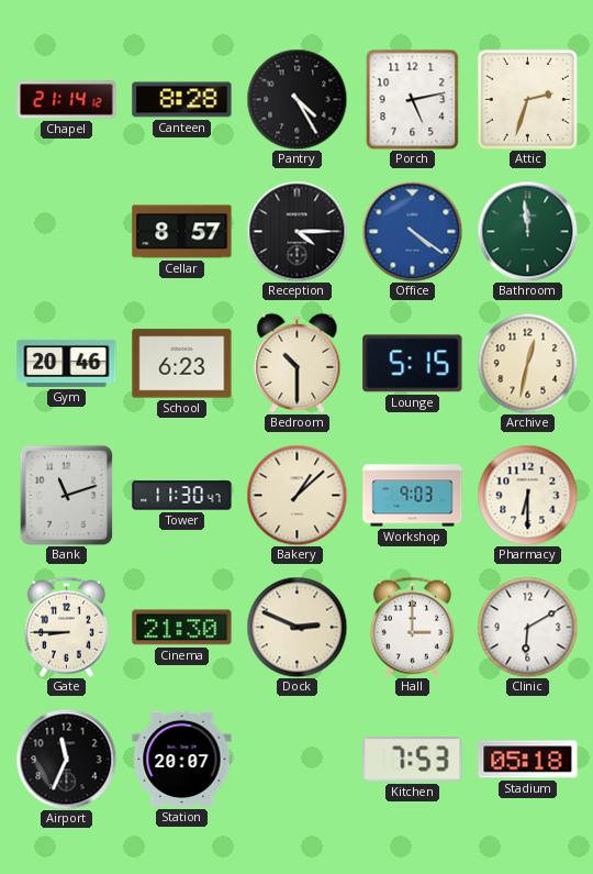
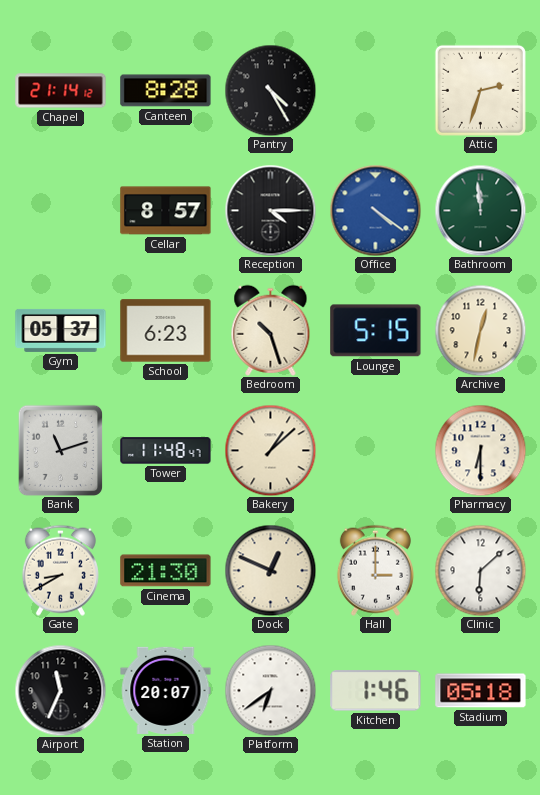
Porch: 5:13 -> none
Gym: 20:46 -> 05:37
Bedroom: 10:30 -> 10:27
Tower: 11:30 -> 11:48
Workshop: 9:03 -> none
Gate: 8:45 -> 8:40
Dock: 2:49 -> 12:49
Clinic: 6:10 -> 6:08
Platform: none -> 6:39
Kitchen: 7:53 -> 1:46
